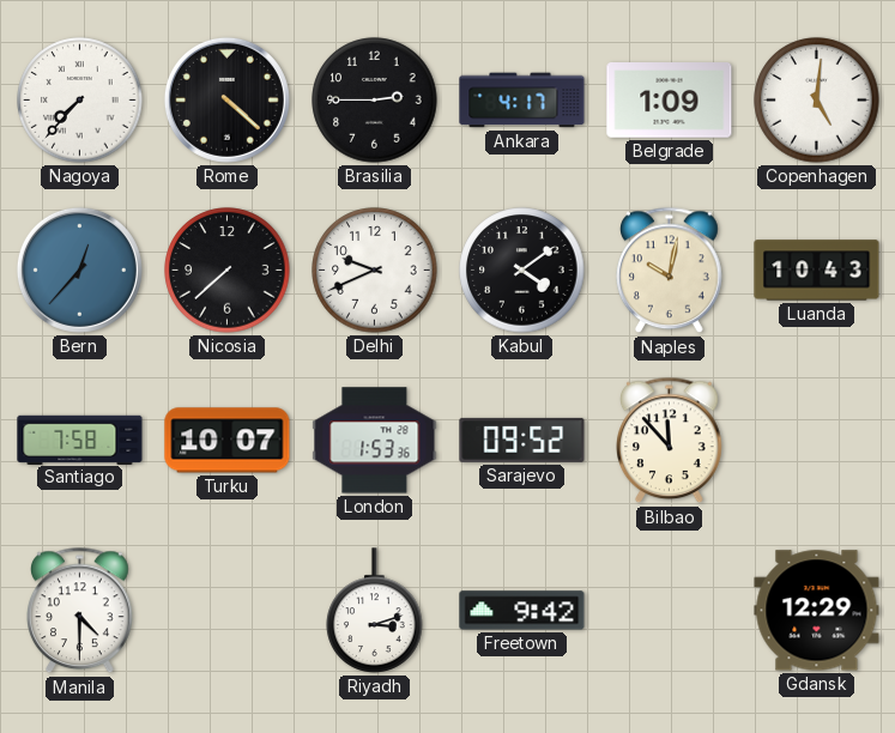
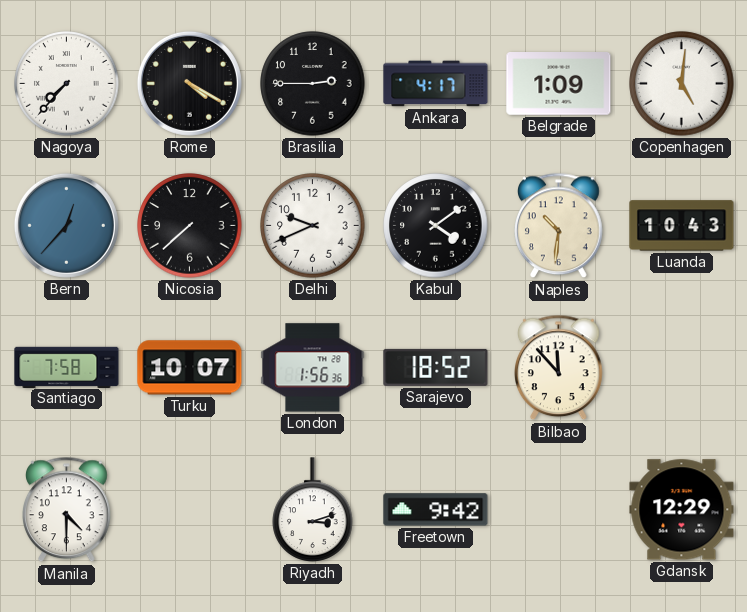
Rome: 4:22 -> 4:20
Naples: 10:02 -> 10:31
London: 1:53 -> 1:56
Sarajevo: 09:52 -> 18:52
